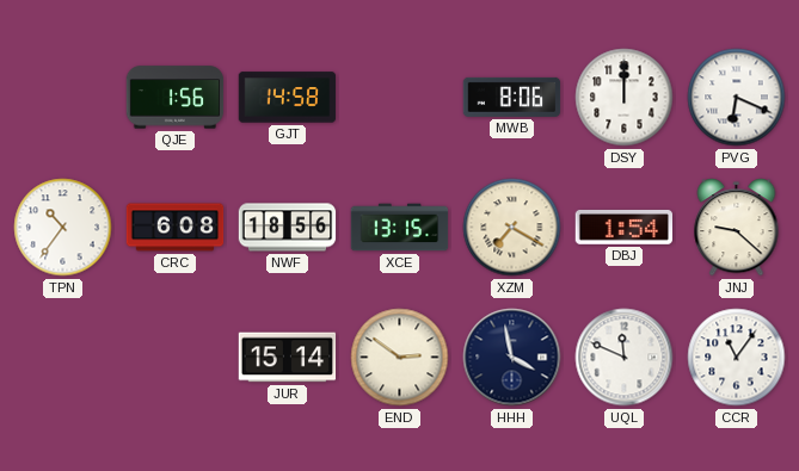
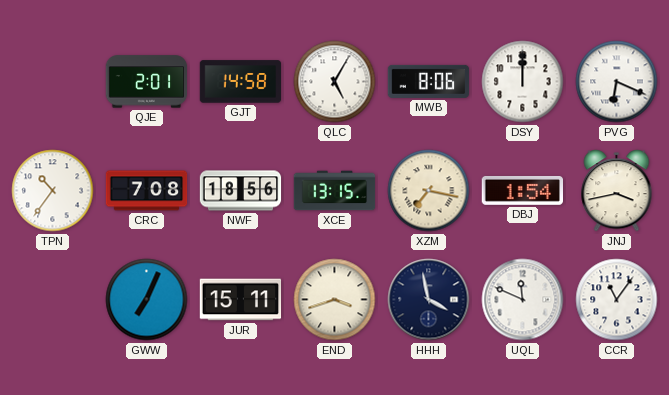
QJE: 1:56 -> 2:01
QLC: none -> 5:05
CRC: 6:08 -> 7:08
XZM: 7:20 -> 7:17
JNJ: 9:22 -> 3:43
GWW: none -> 7:04
JUR: 15:14 -> 15:11
END: 2:51 -> 3:42
